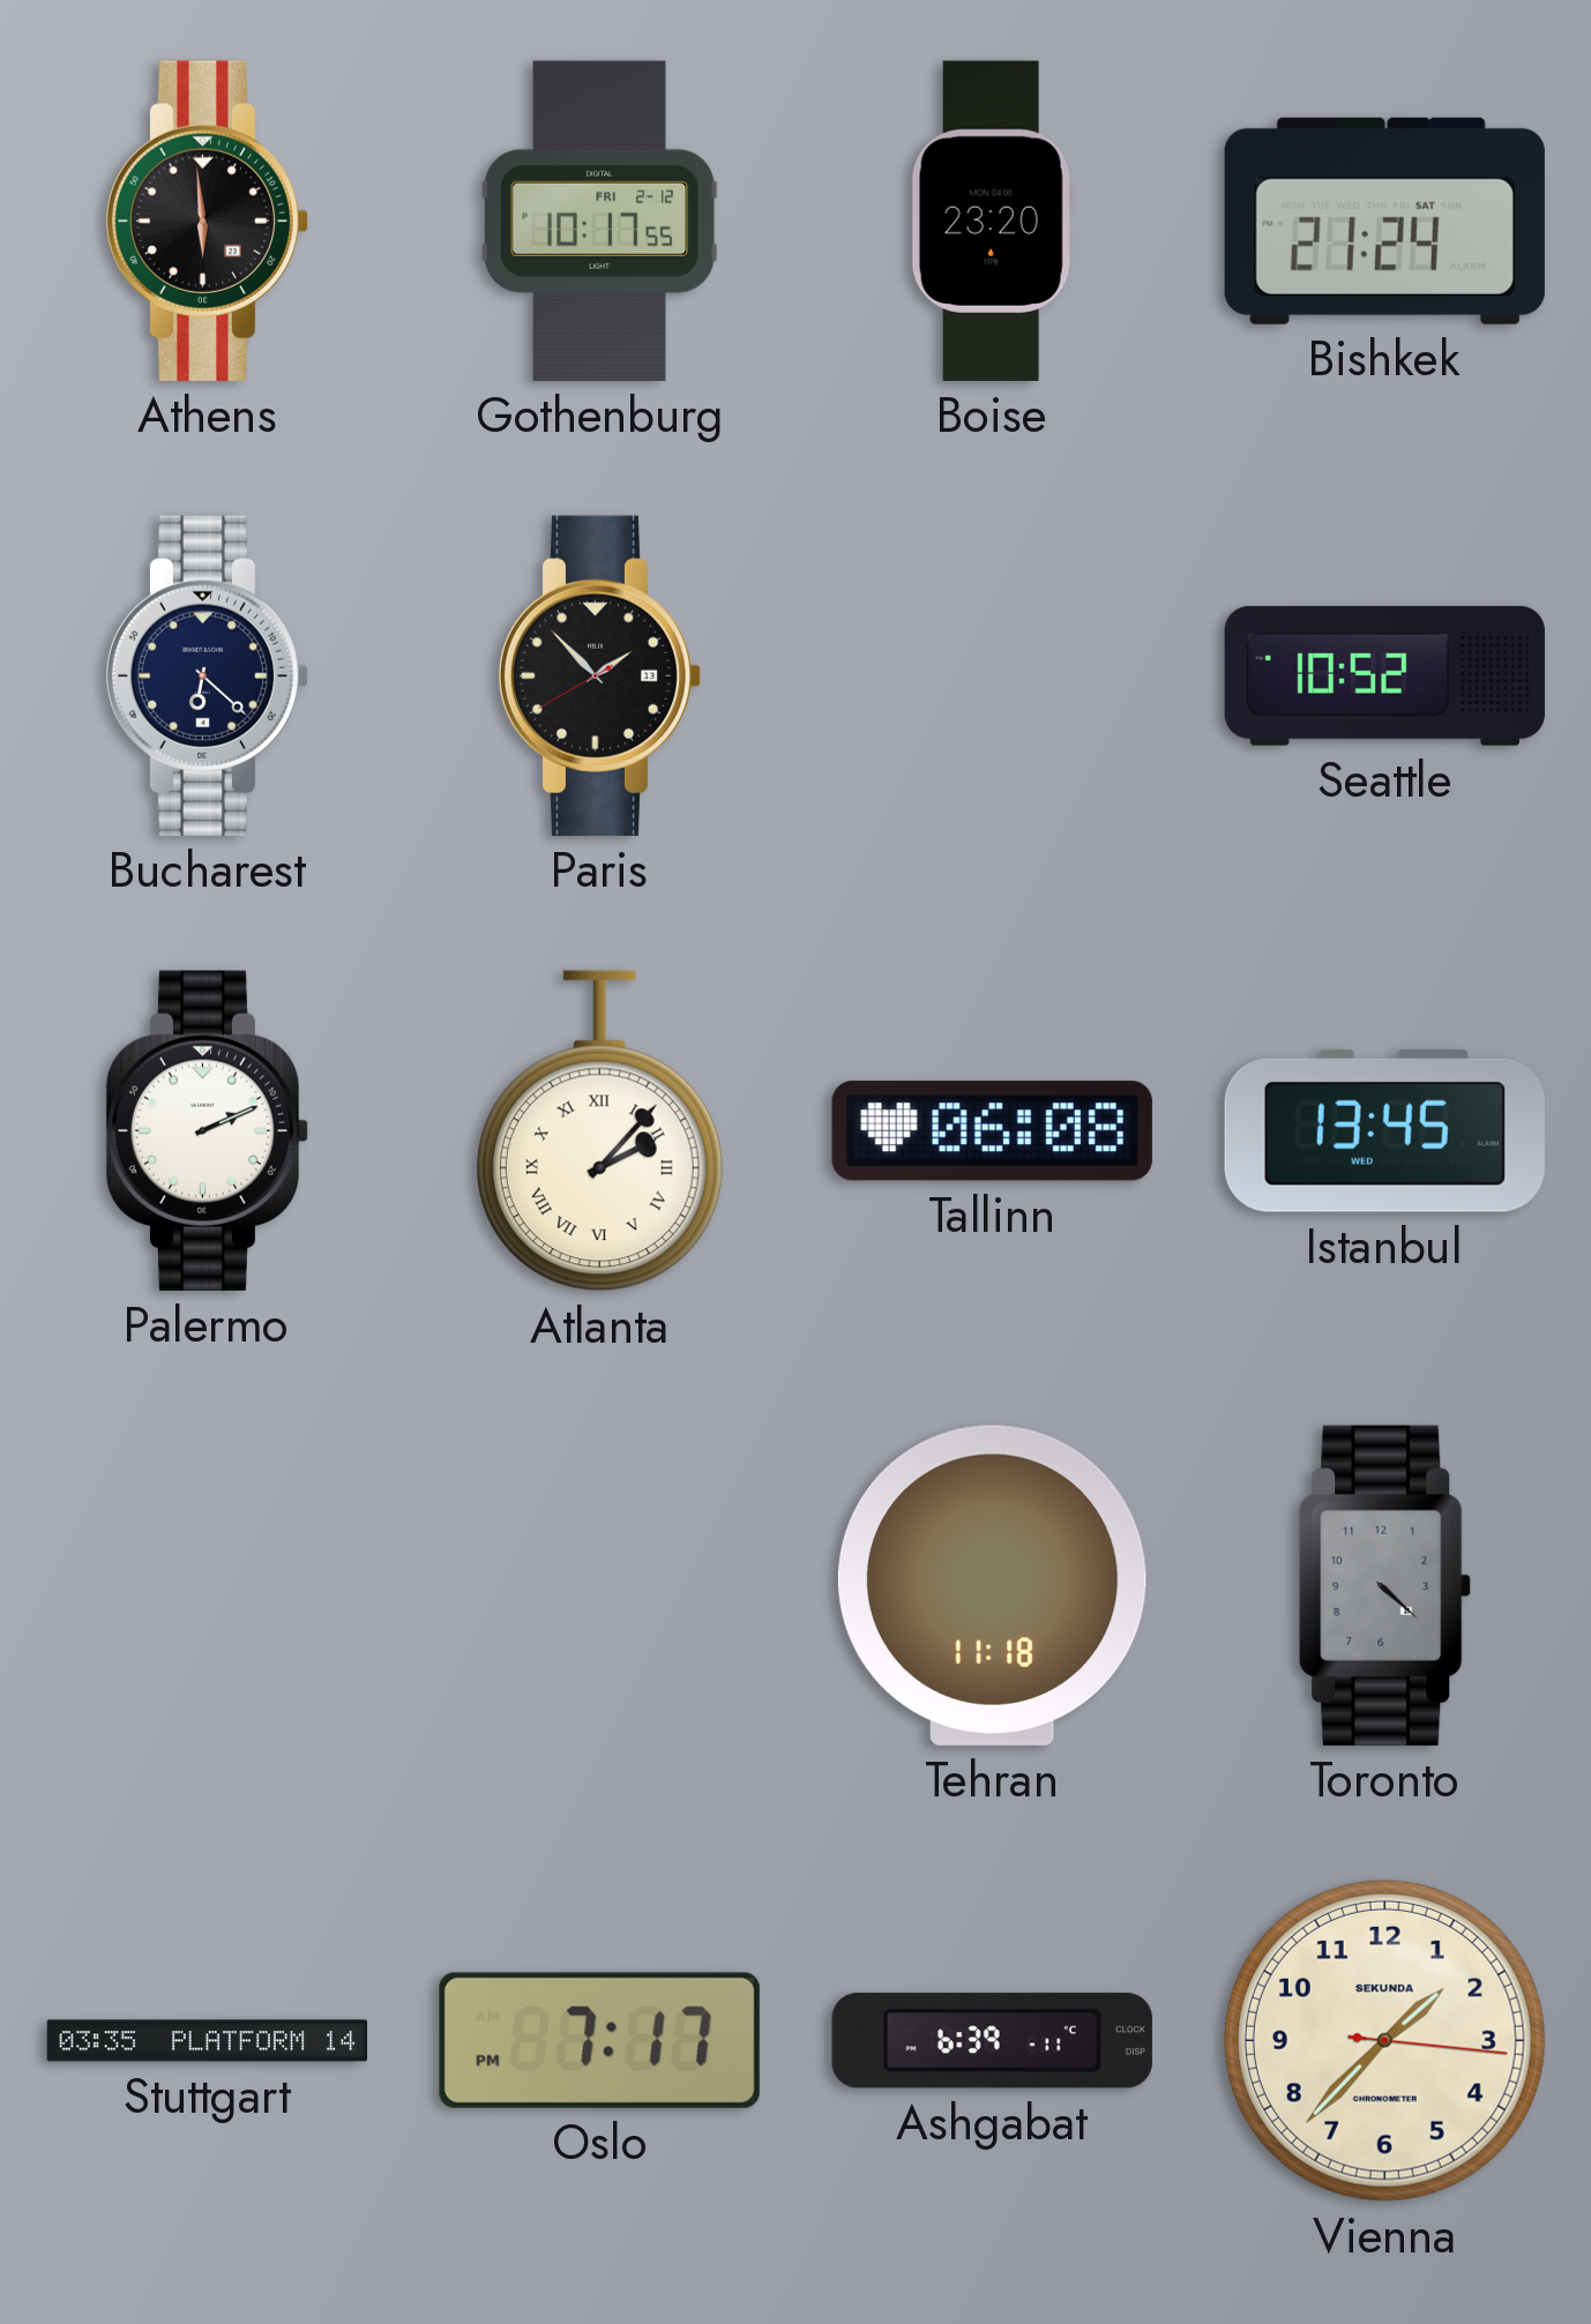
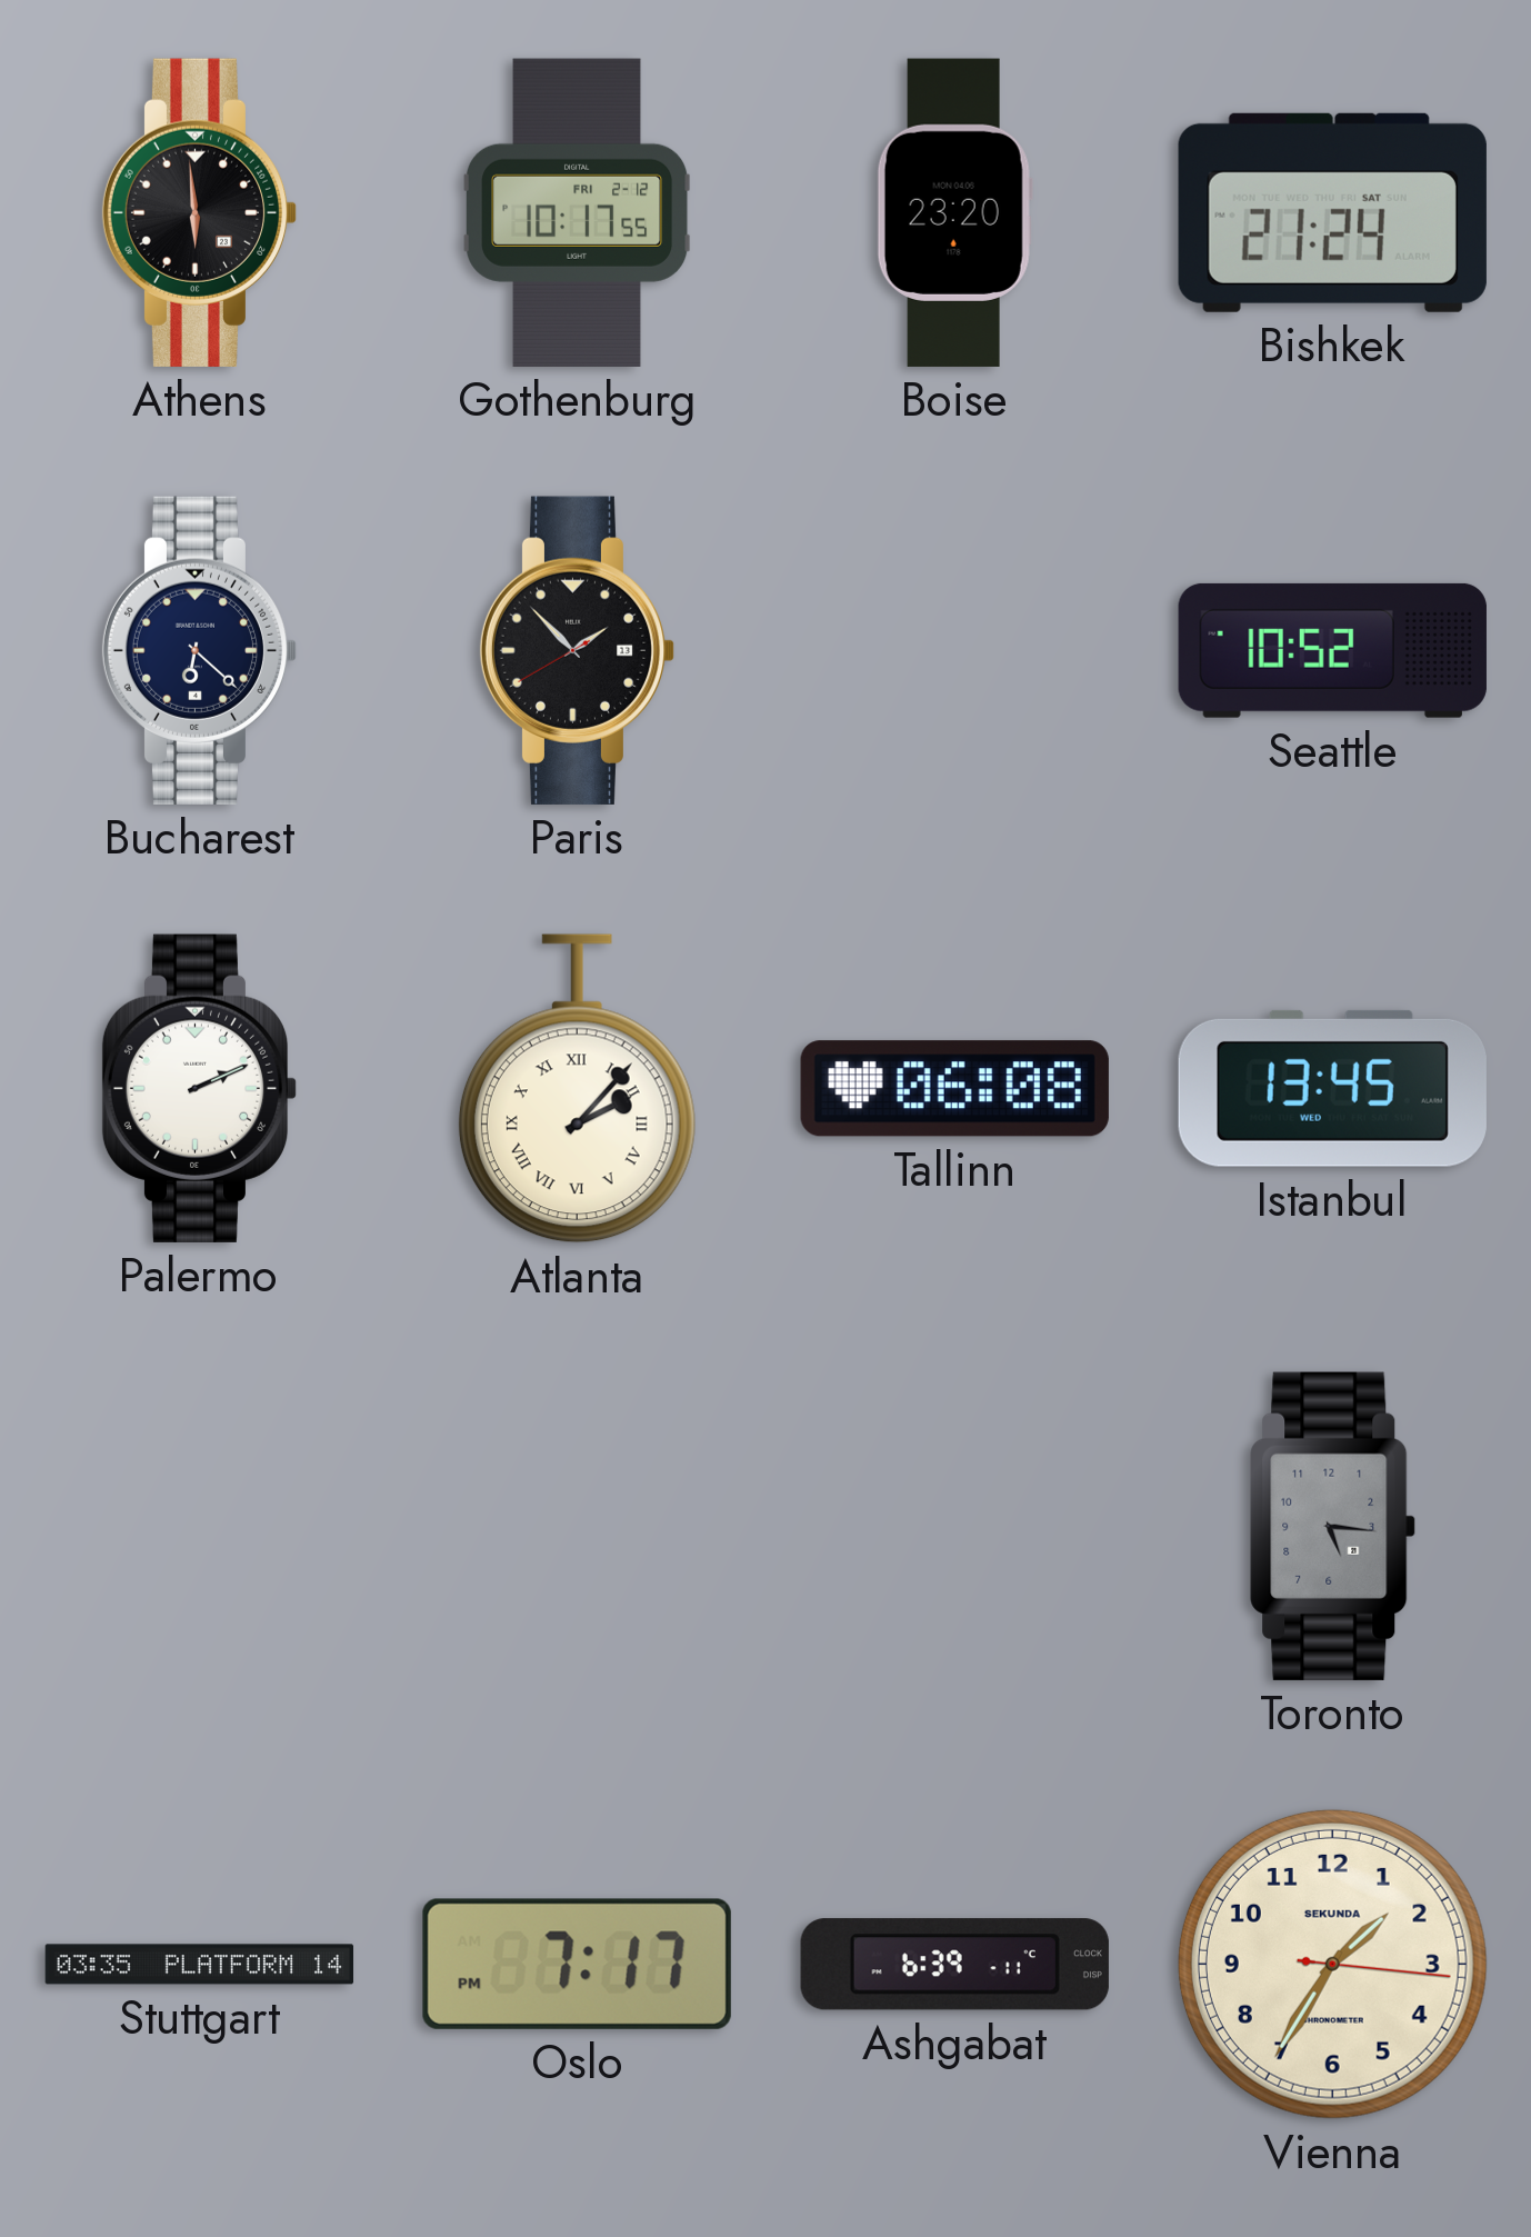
Tehran: 11:18 -> none
Toronto: 4:22 -> 5:16
Vienna: 1:37 -> 1:35
